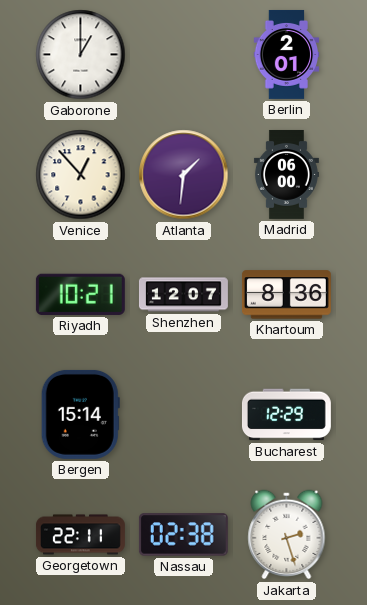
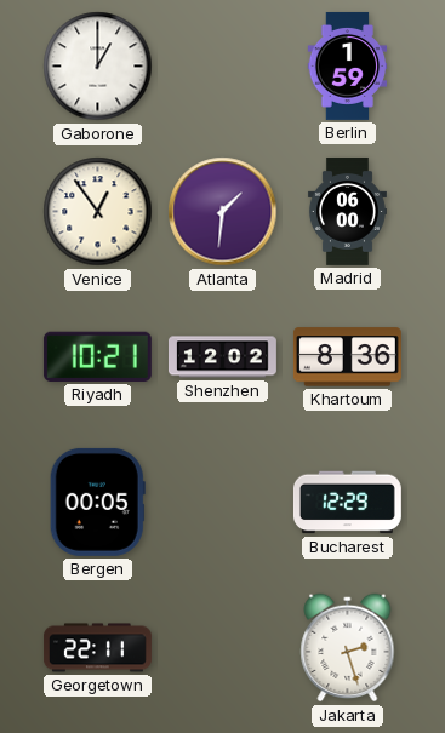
Berlin: 2:01 -> 1:59
Venice: 12:53 -> 12:54
Shenzhen: 12:07 -> 12:02
Bergen: 15:14 -> 00:05
Nassau: 02:38 -> none
